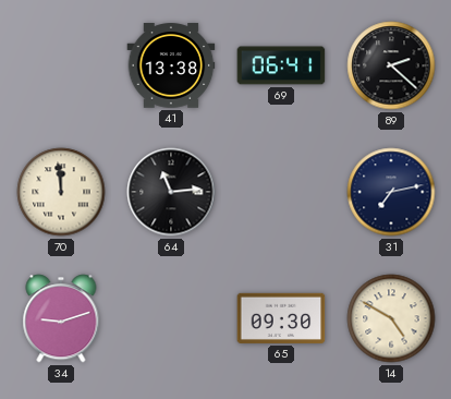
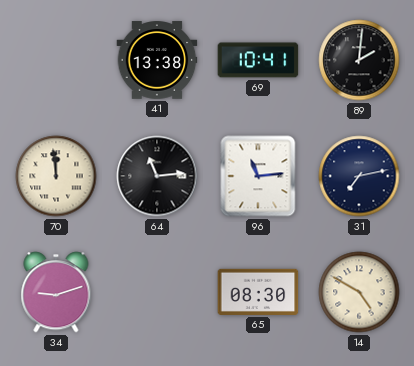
69: 06:41 -> 10:41
89: 2:22 -> 2:01
96: none -> 11:14
65: 09:30 -> 08:30
